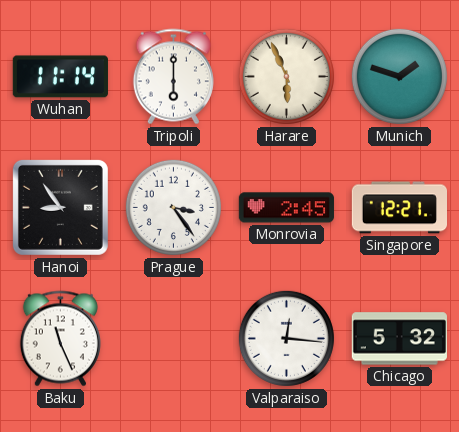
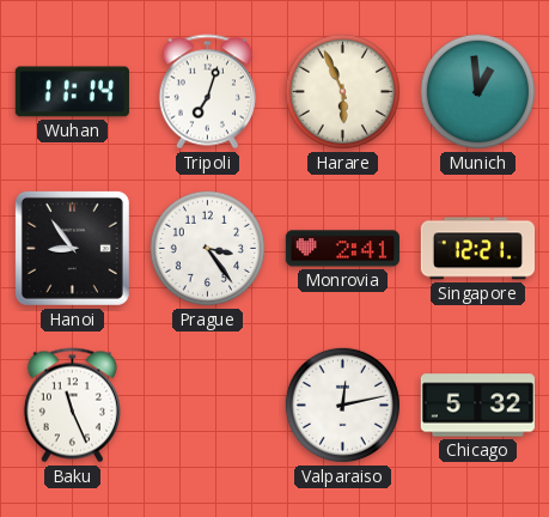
Tripoli: 6:00 -> 7:03
Munich: 1:48 -> 12:59
Monrovia: 2:45 -> 2:41
Valparaiso: 12:16 -> 12:13
